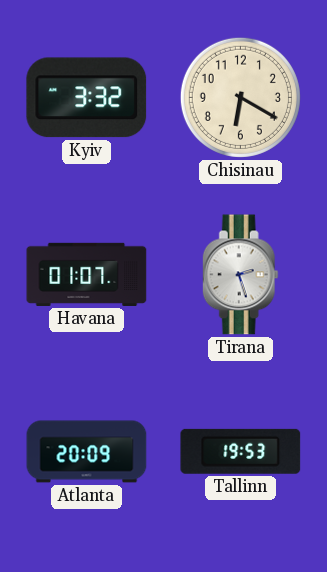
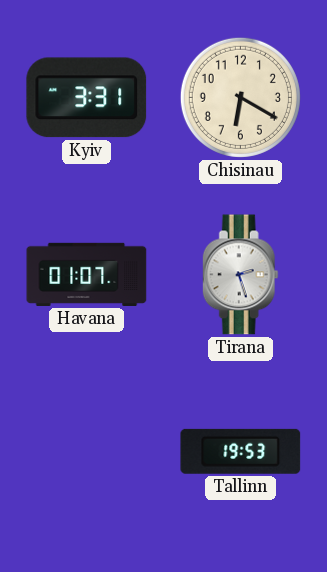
Kyiv: 3:32 -> 3:31
Atlanta: 20:09 -> none
